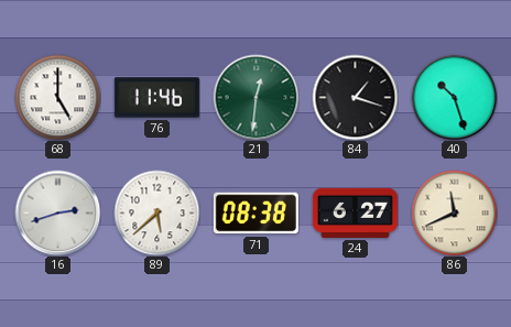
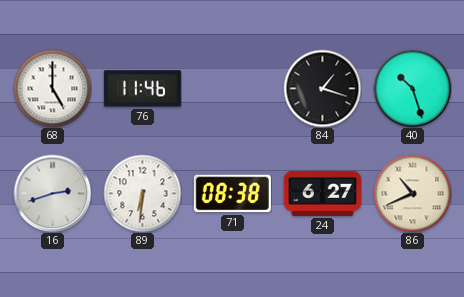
21: 12:31 -> none
89: 5:38 -> 6:31
86: 11:41 -> 10:41
